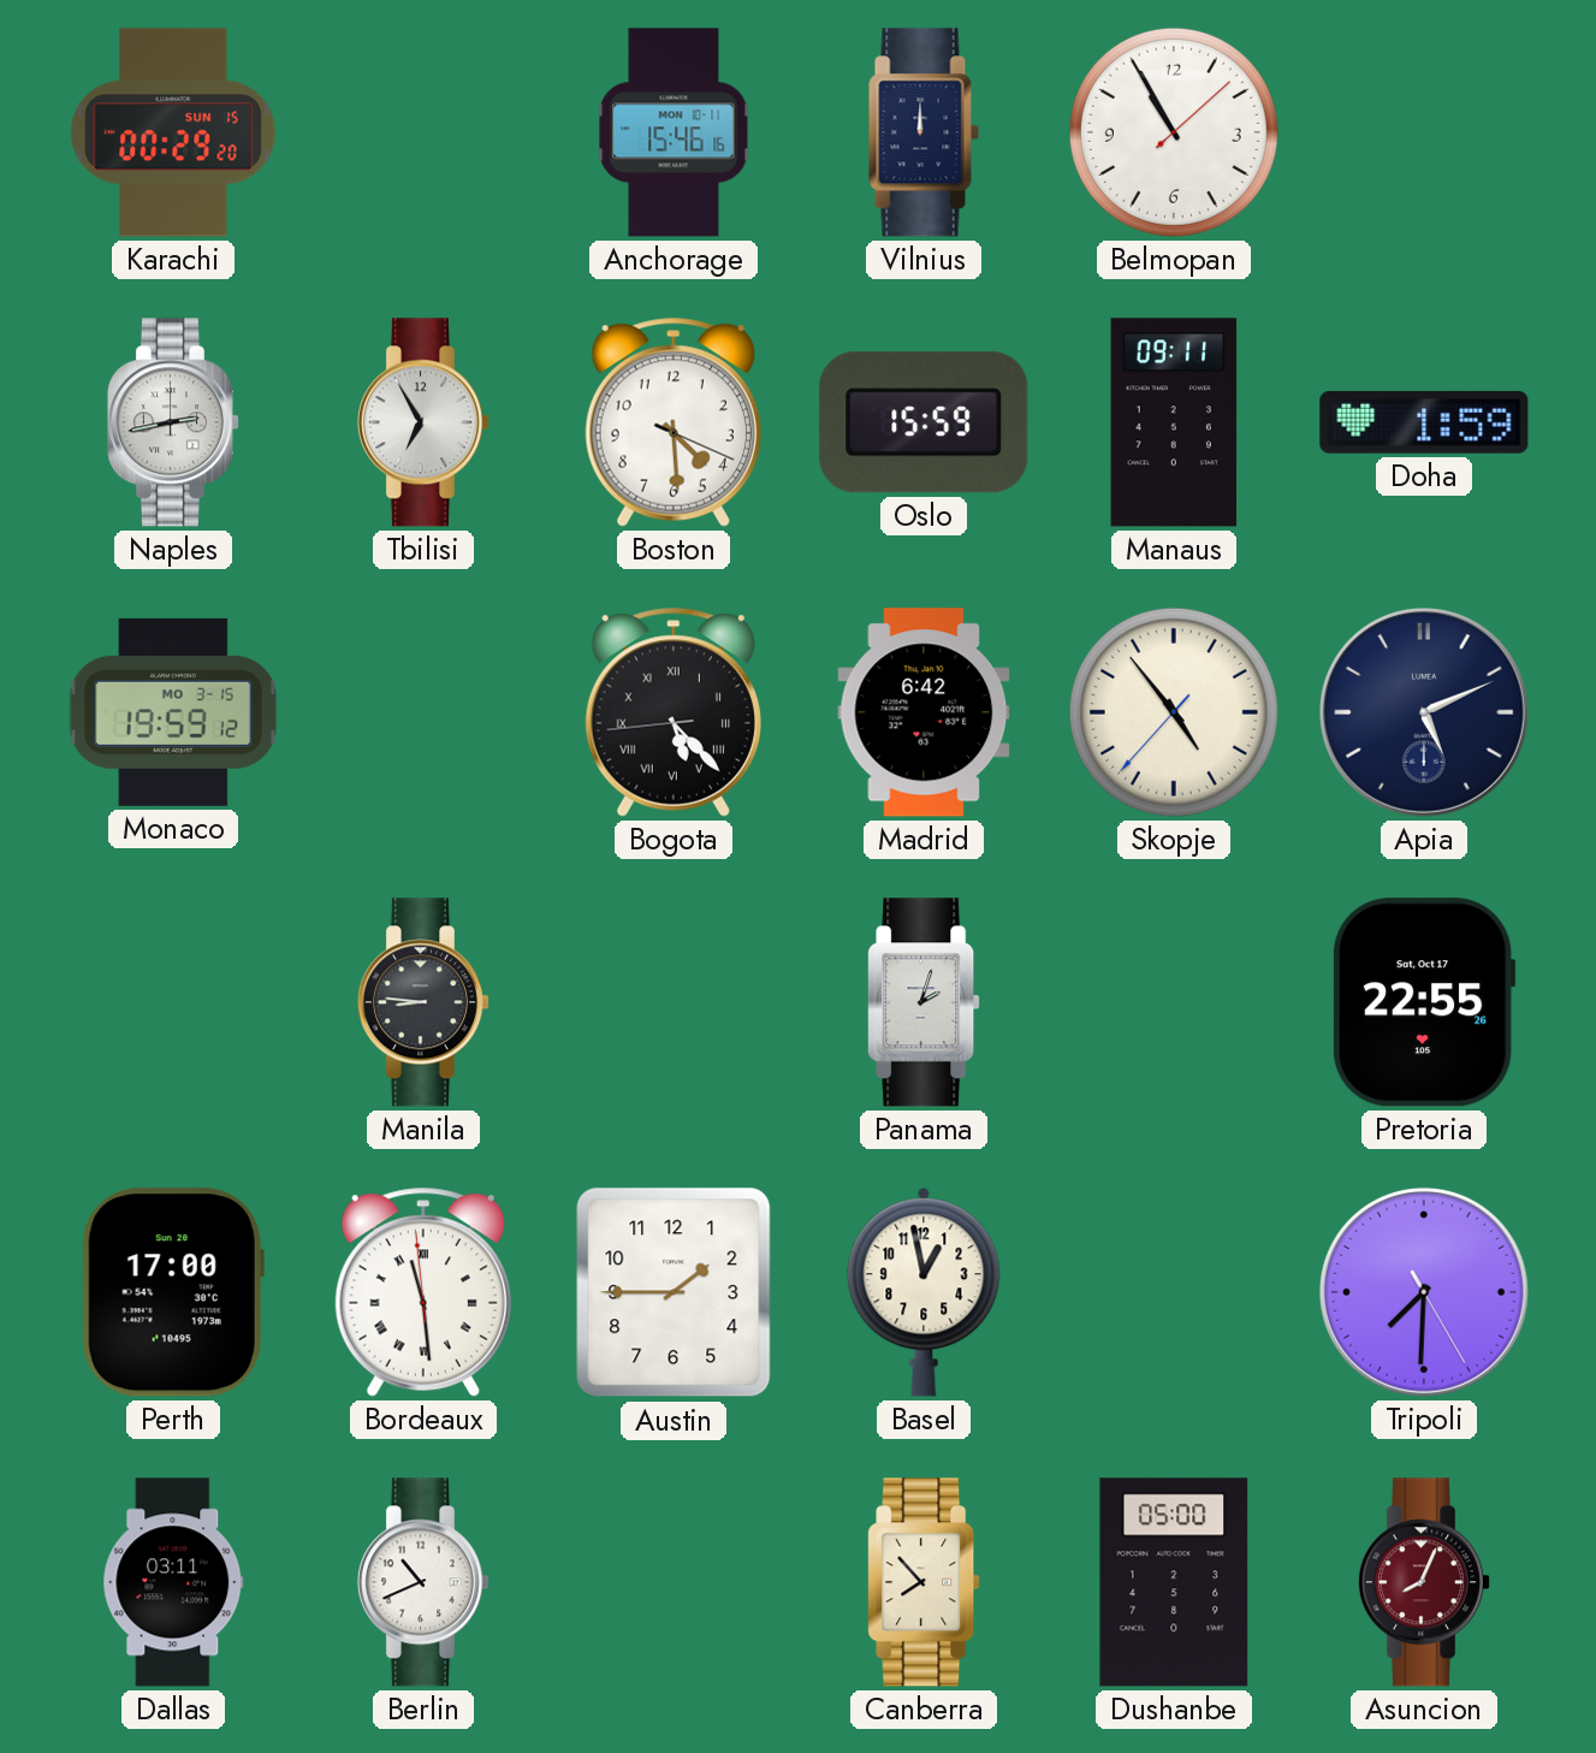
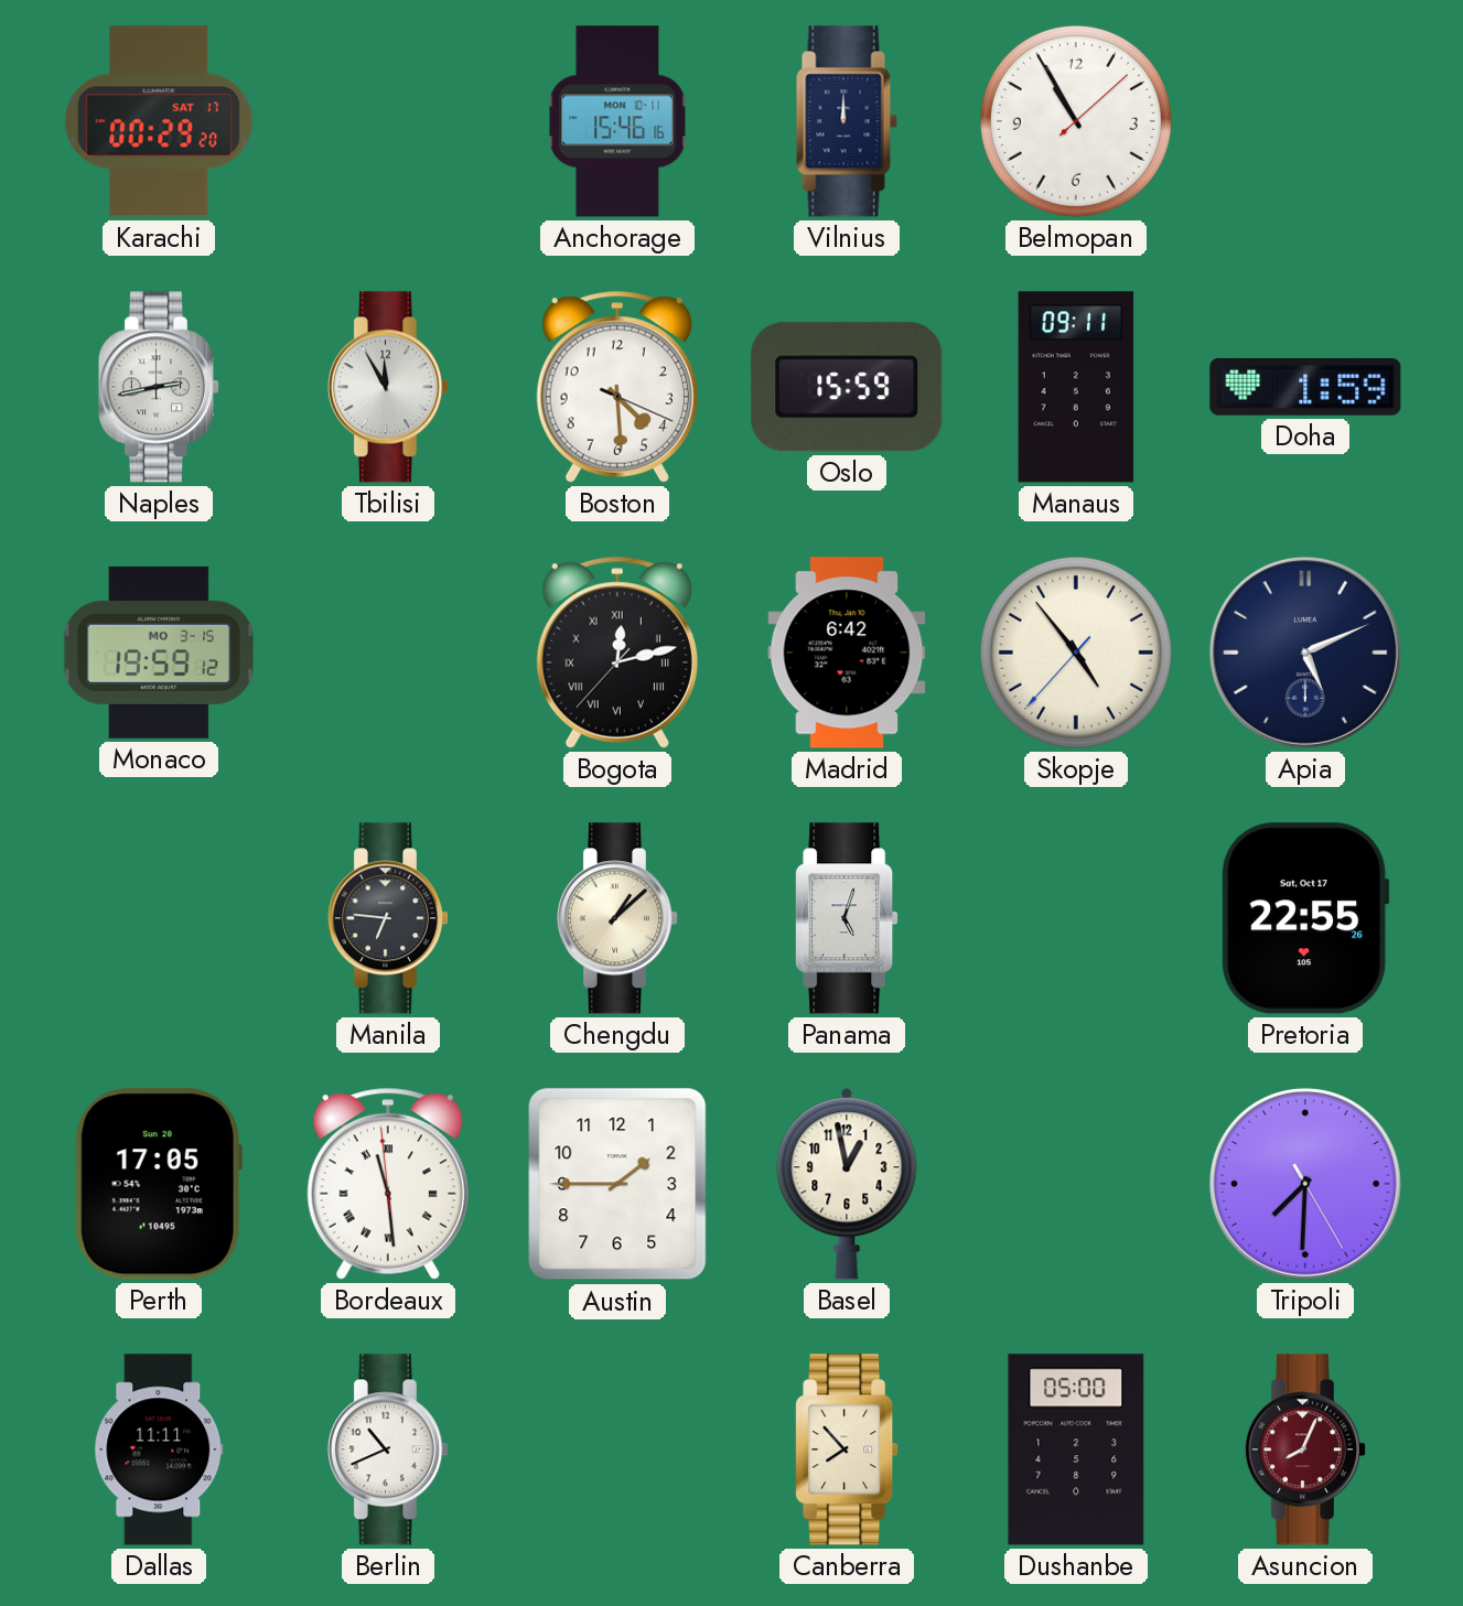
Karachi date: SUN 15 -> SAT 17
Tbilisi: 6:55 -> 11:55
Bogota: 5:22 -> 12:12
Manila: 8:46 -> 6:46
Chengdu: none -> 1:08
Panama: 2:03 -> 5:03
Perth: 17:00 -> 17:05
Dallas: 03:11 -> 11:11
